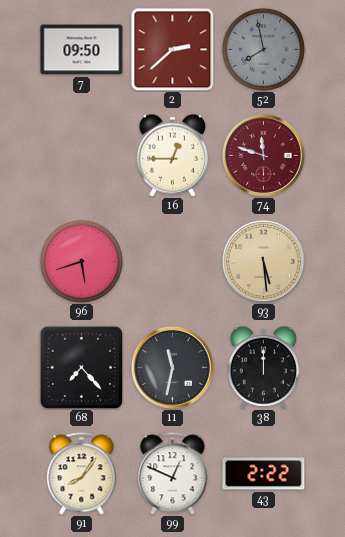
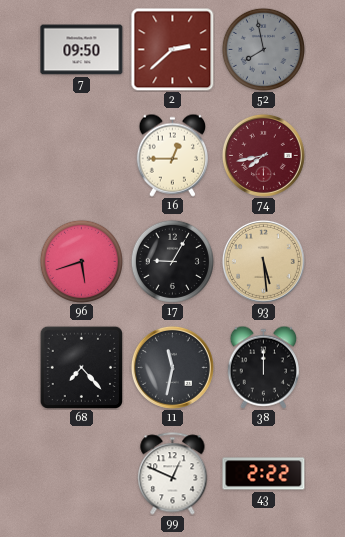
74: 11:48 -> 7:43
17: none -> 9:05
91: 8:06 -> none
